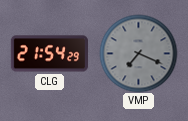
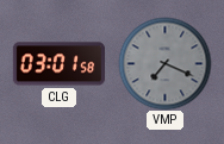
CLG: 21:54 -> 03:01
